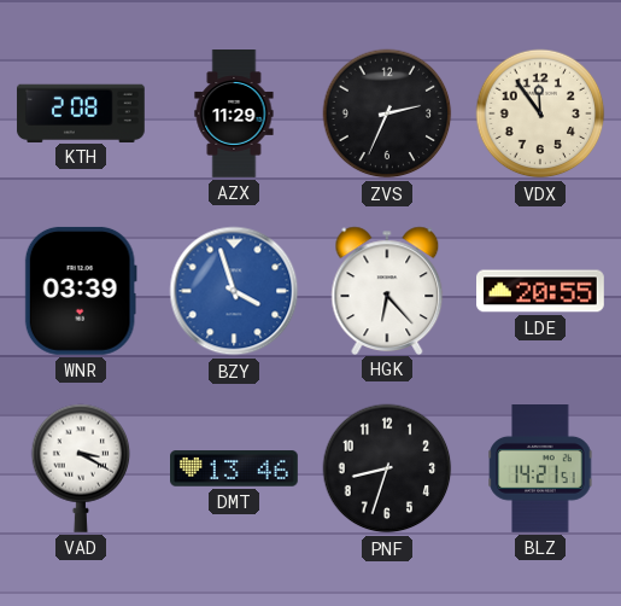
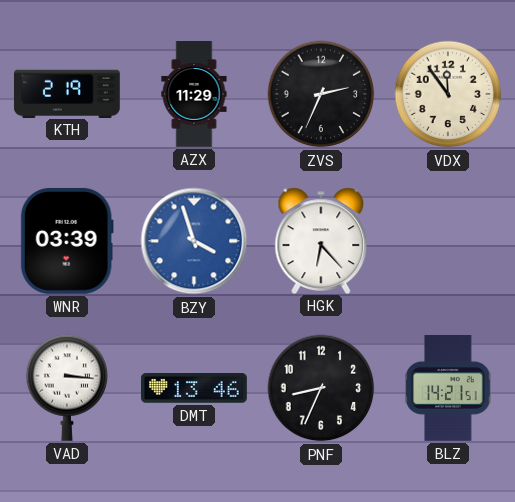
KTH: 2:08 -> 2:19
LDE: 20:55 -> none
VAD: 3:20 -> 3:16
PNF: 8:33 -> 8:34
